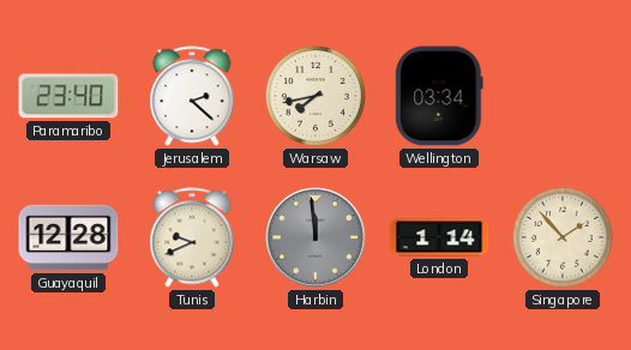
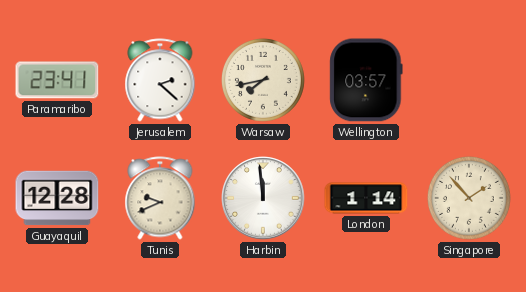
Paramaribo: 23:40 -> 23:41
Wellington: 03:34 -> 03:57
Harbin dial: grey -> white
